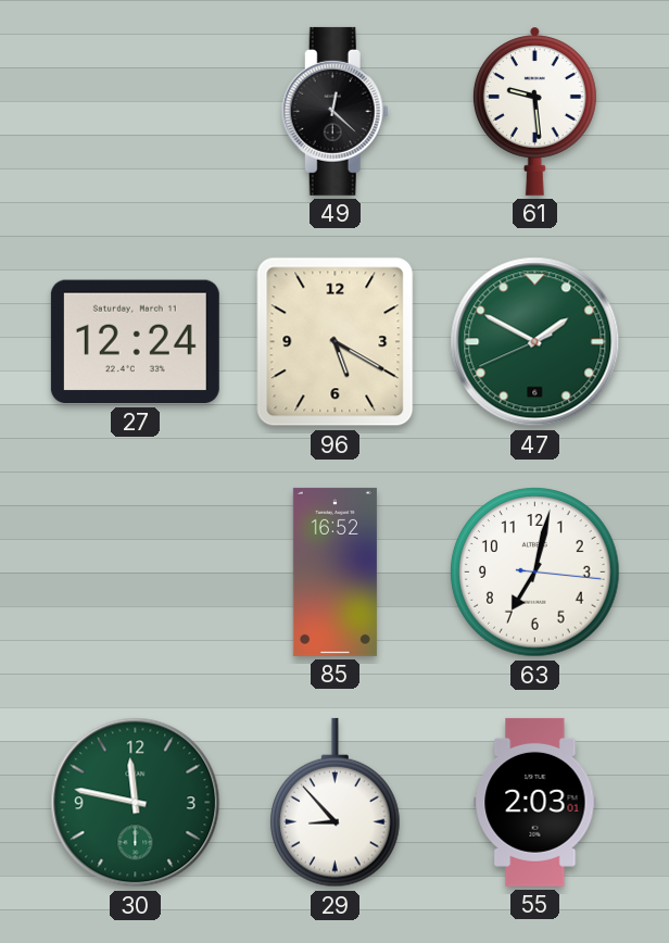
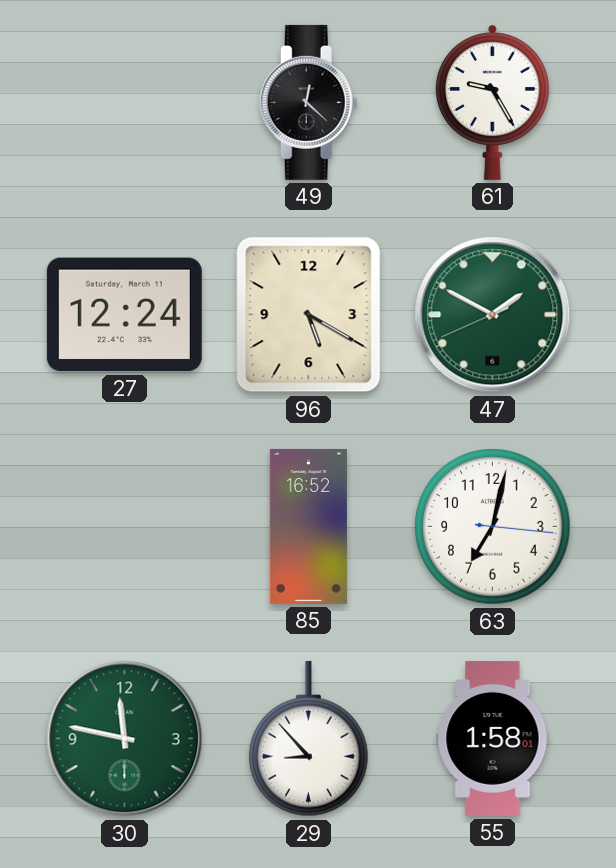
61: 9:29 -> 9:25
55: 2:03 -> 1:58
